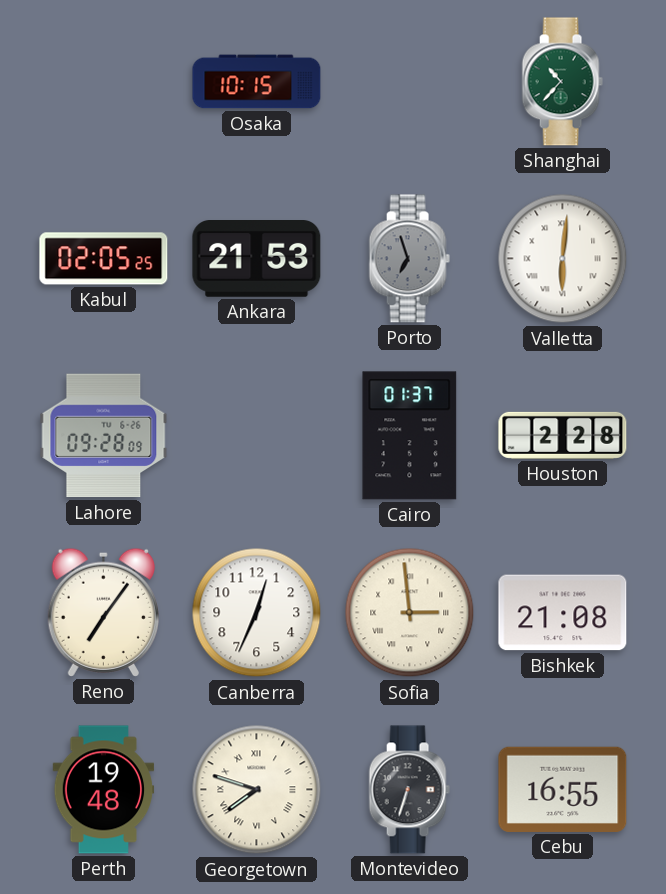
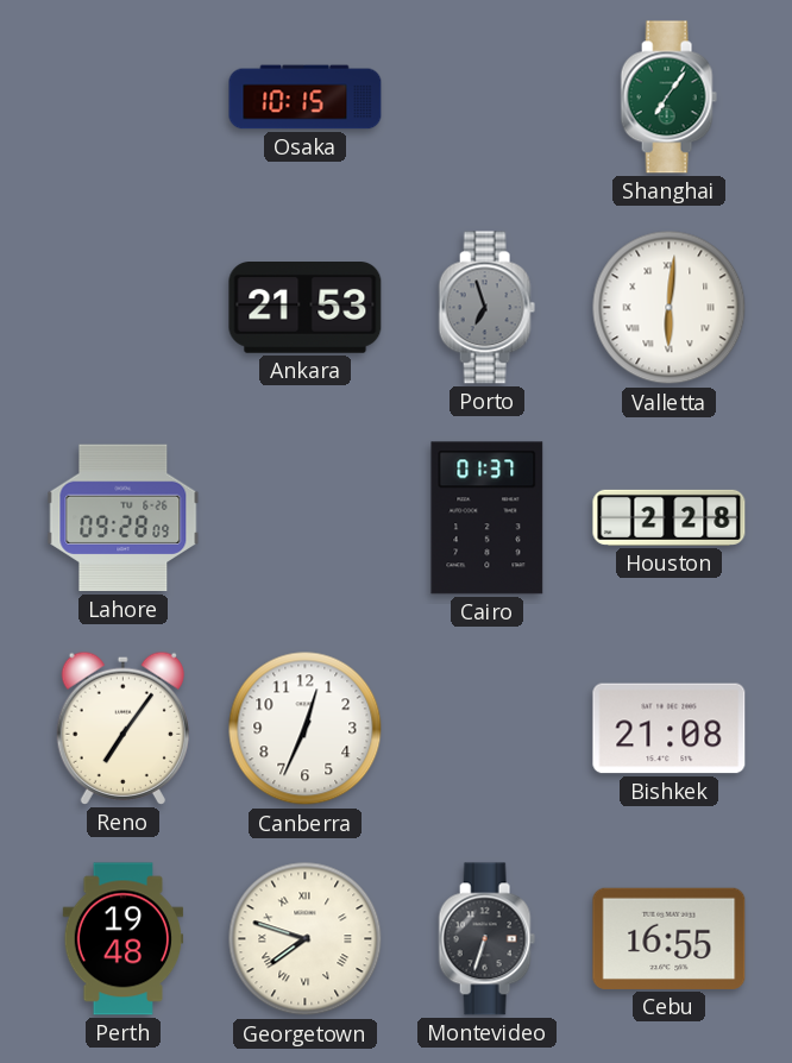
Shanghai: 10:37 -> 7:06
Kabul: 02:05 -> none
Sofia: 2:59 -> none
